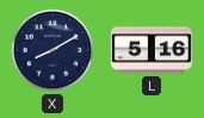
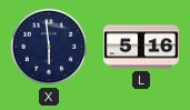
X: 8:10 -> 5:59
